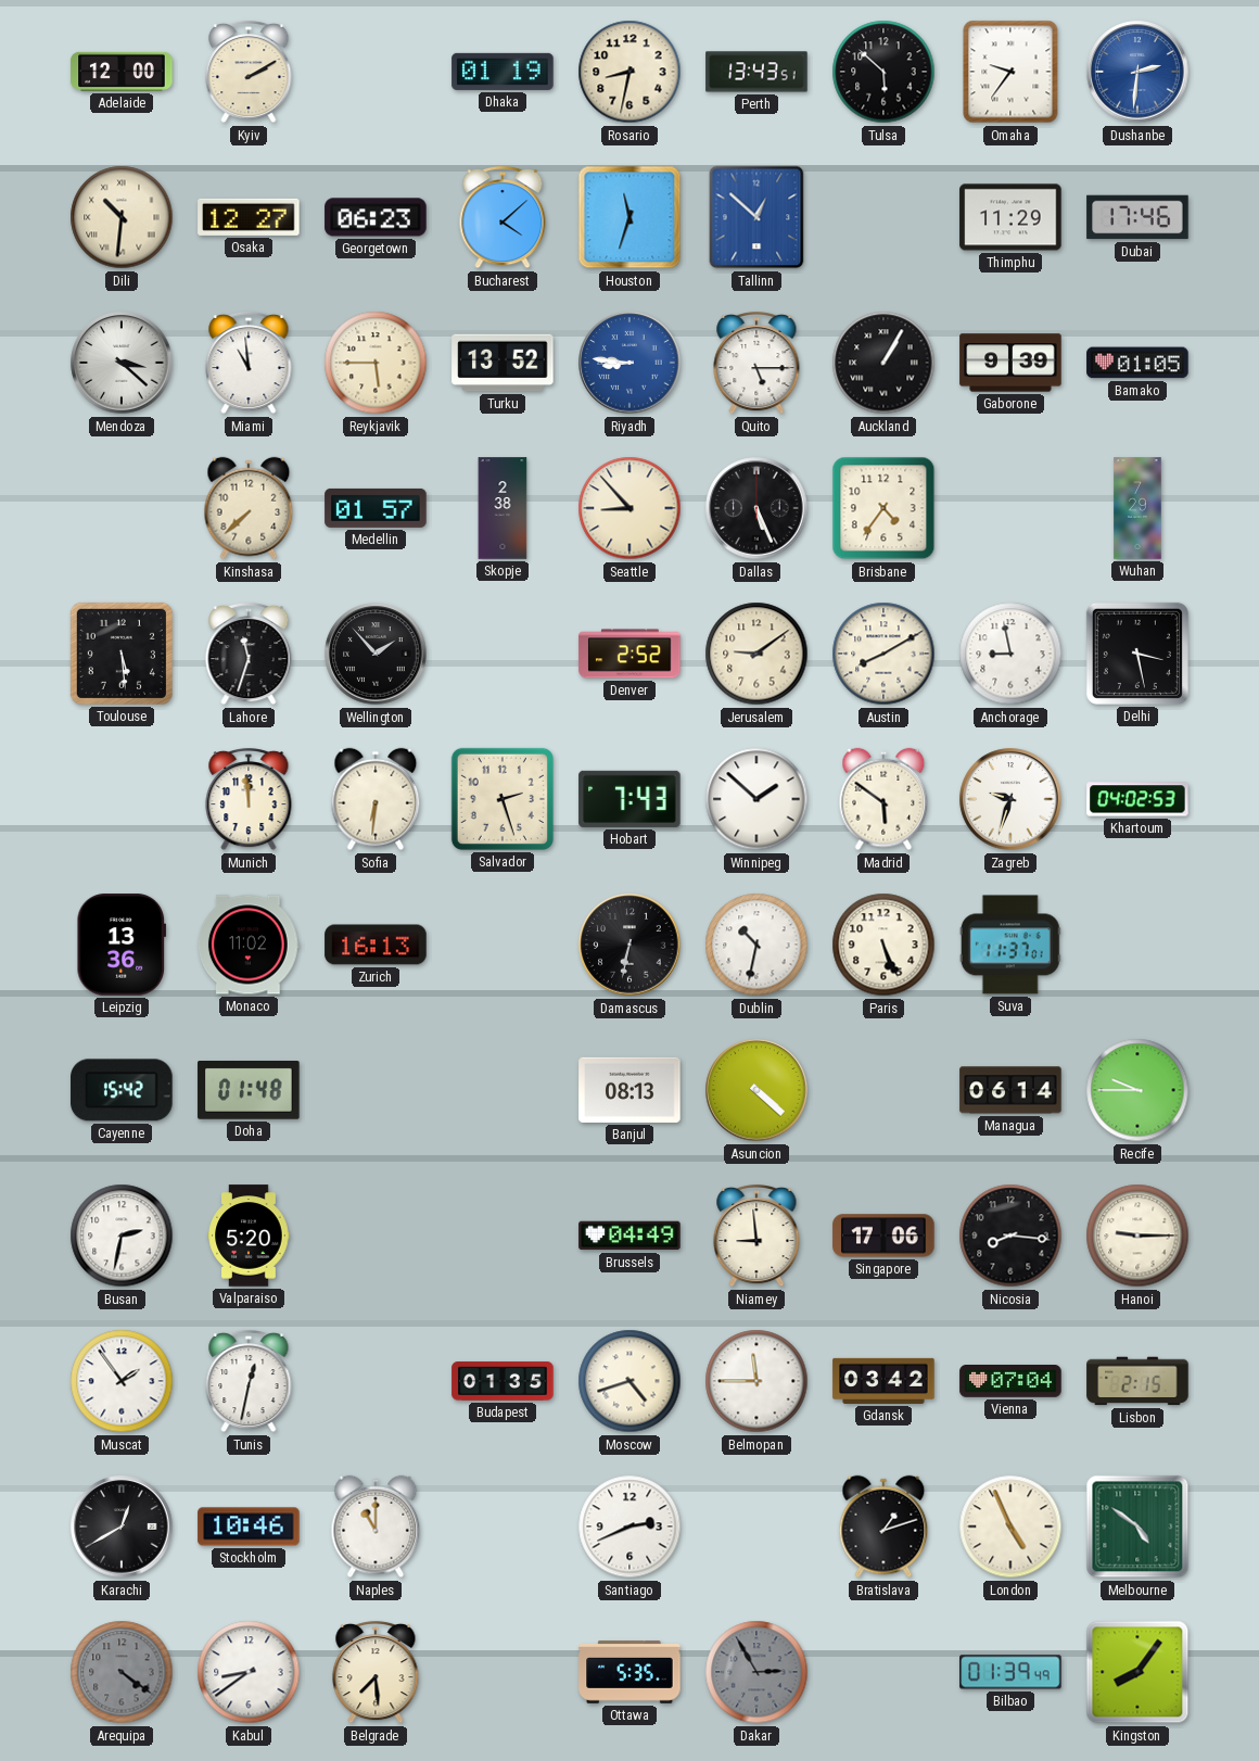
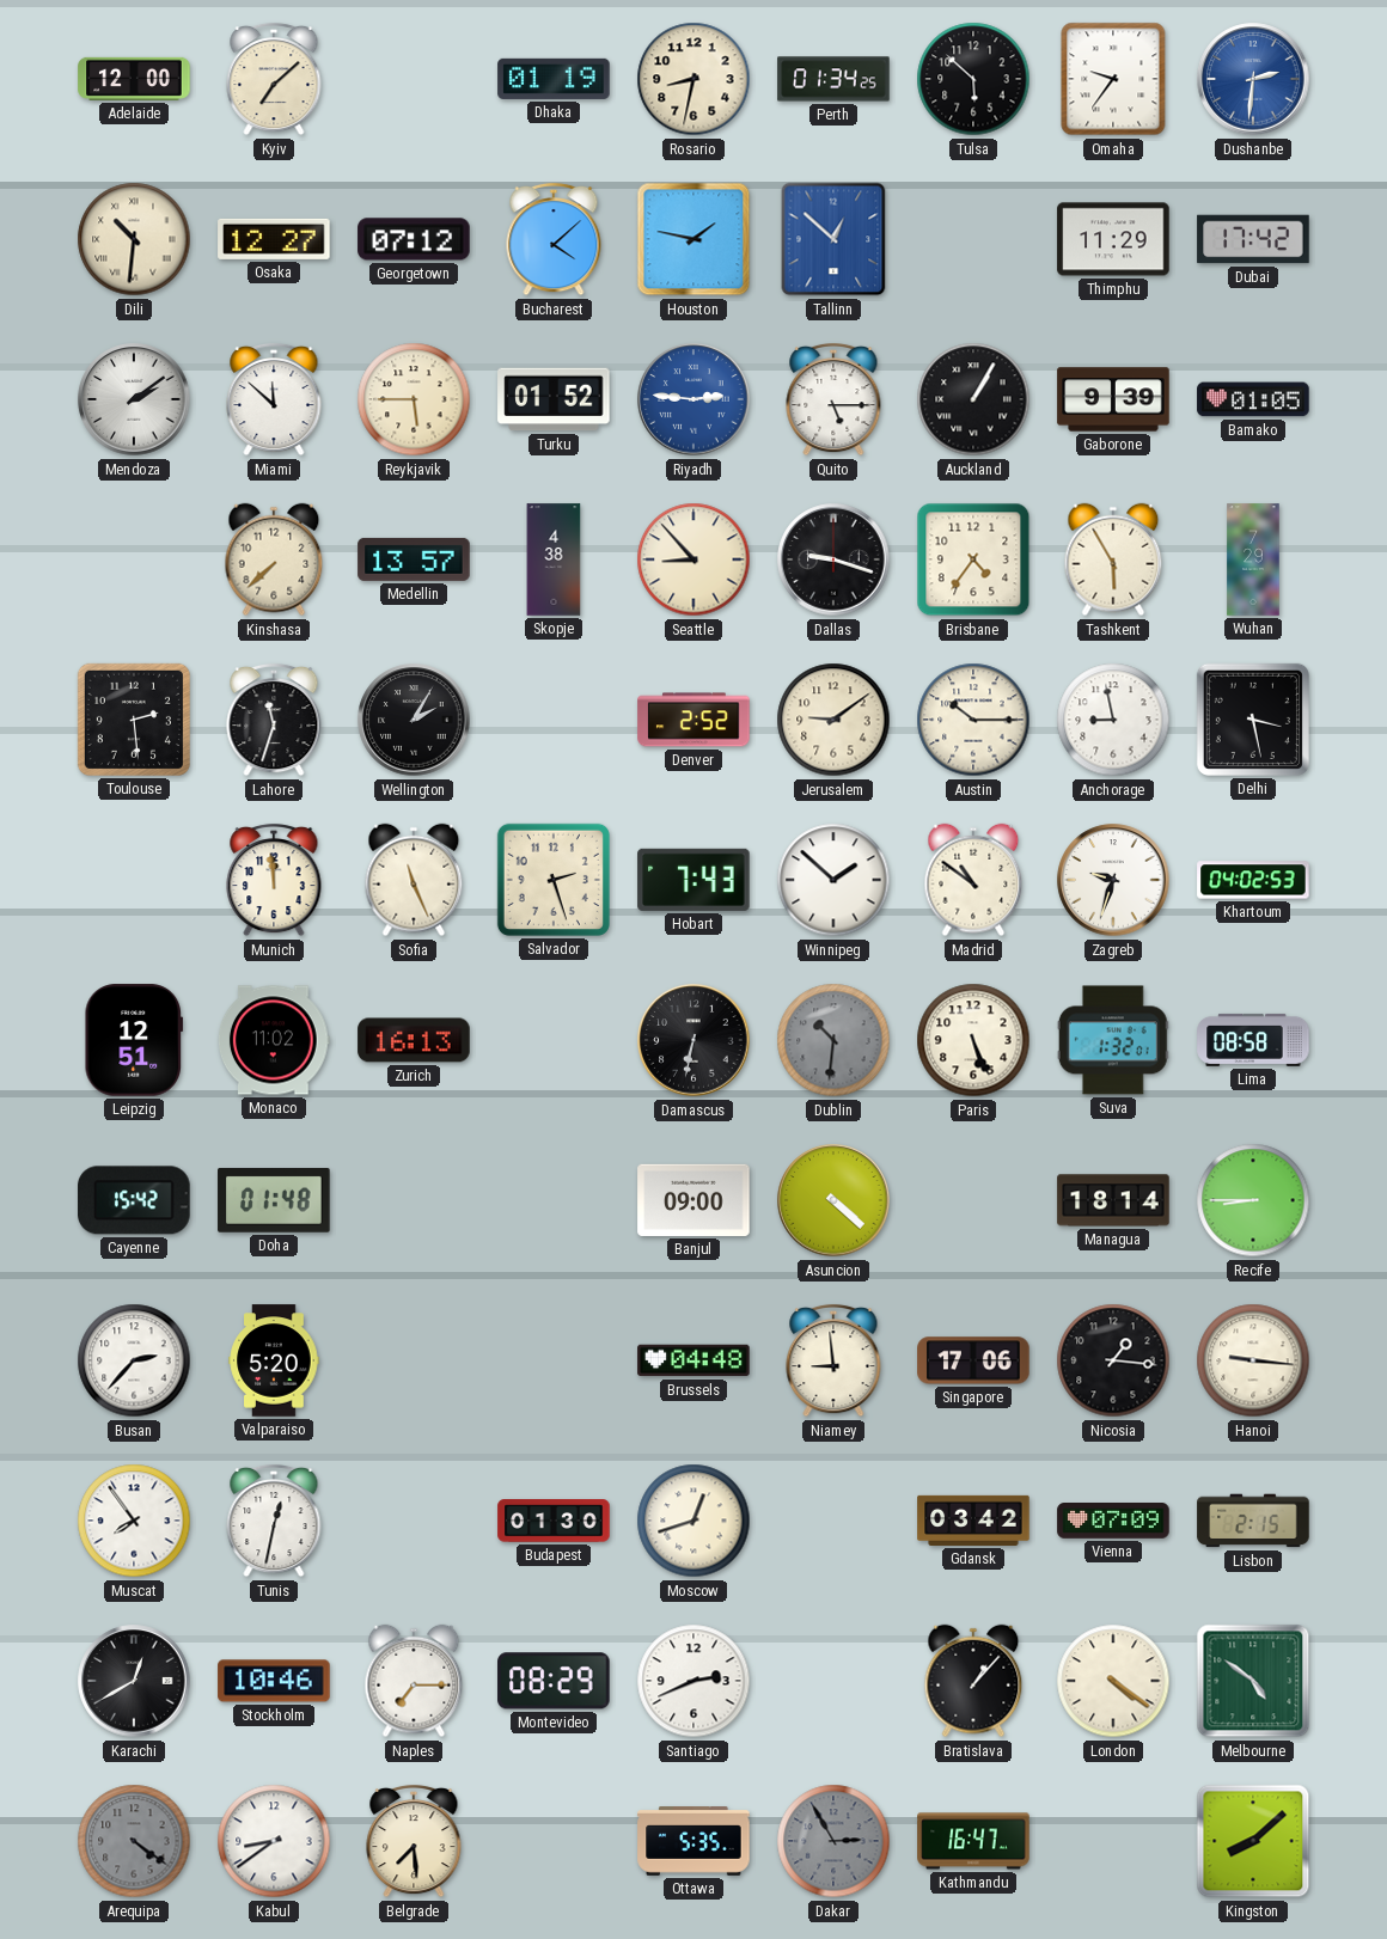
Kyiv: 2:10 -> 7:08
Perth: 13:43 -> 01:34
Georgetown: 06:23 -> 07:12
Houston: 11:33 -> 1:47
Dubai: 17:46 -> 17:42
Mendoza: 3:22 -> 2:09
Miami: 10:59 -> 11:52
Turku: 13:52 -> 01:52
Riyadh: 8:46 -> 2:46
Medellin: 01:57 -> 13:57
Skopje: 2:38 -> 4:38
Dallas: 5:26 -> 9:18
Tashkent: none -> 5:55
Toulouse: 5:29 -> 2:29
Wellington: 1:53 -> 2:05
Austin: 8:10 -> 10:15
Sofia: 6:31 -> 11:26
Madrid: 5:51 -> 10:51
Leipzig: 13:36 -> 12:51
Dublin: 10:32 -> 10:31
Dublin dial: white -> grey
Suva: 11:37 -> 1:32
Lima: none -> 08:58
Banjul: 08:13 -> 09:00
Managua: 06:14 -> 18:14
Recife: 9:45 -> 8:45
Busan: 2:32 -> 2:37
Brussels: 04:49 -> 04:48
Nicosia: 8:16 -> 1:16
Hanoi: 9:15 -> 9:16
Muscat: 1:54 -> 7:54
Budapest: 01:35 -> 01:30
Moscow: 4:42 -> 12:42
Belmopan: 11:45 -> none
Vienna: 07:04 -> 07:09
Naples: 11:00 -> 7:15
Montevideo: none -> 08:29
Bratislava: 1:12 -> 1:07
London: 4:56 -> 4:21
Kathmandu: none -> 16:47
Bilbao: 01:39 -> none
Kingston: 8:06 -> 8:08
